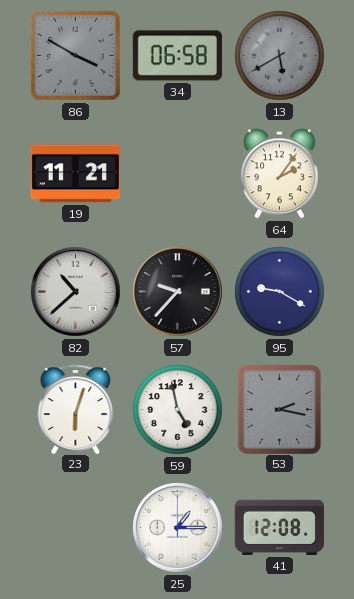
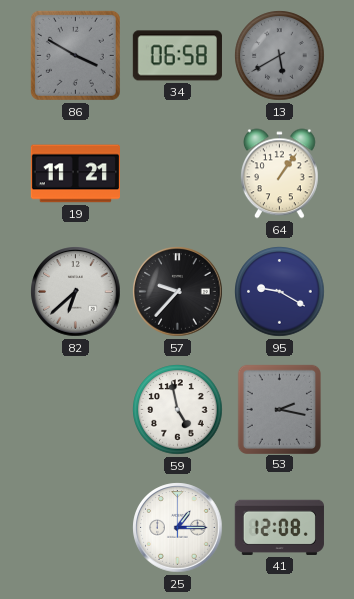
64: 2:06 -> 1:06
82: 10:38 -> 6:38
23: 6:03 -> none
